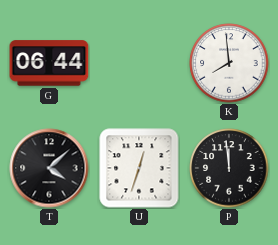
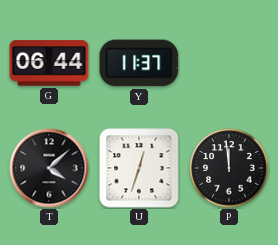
Y: none -> 11:37
K: 7:59 -> none
